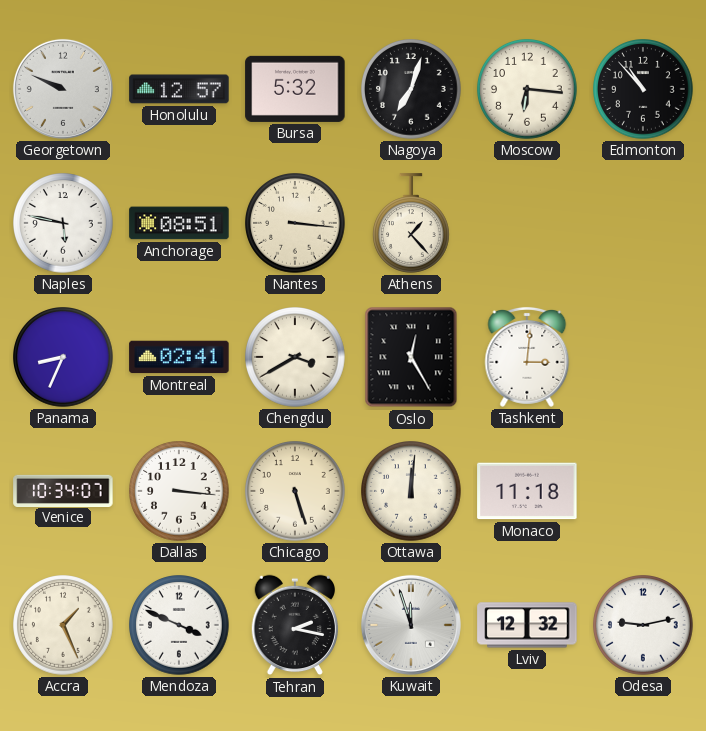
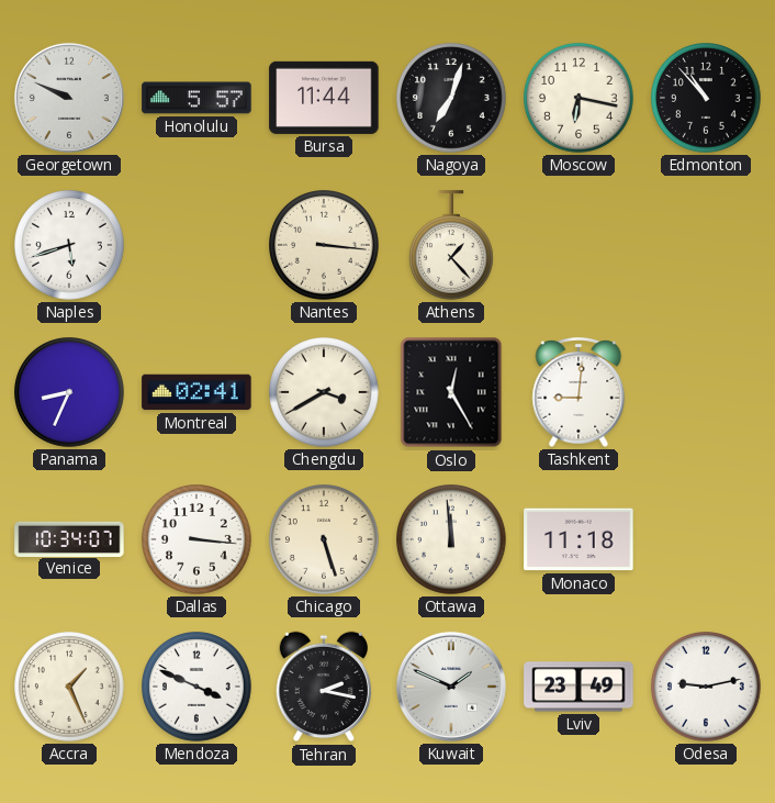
Honolulu: 12:57 -> 5:57
Bursa: 5:32 -> 11:44
Moscow: 6:16 -> 6:17
Naples: 5:47 -> 5:42
Anchorage: 08:51 -> none
Tashkent: 3:01 -> 9:01
Ottawa: 12:01 -> 11:59
Kuwait: 11:57 -> 1:49
Lviv: 12:32 -> 23:49
